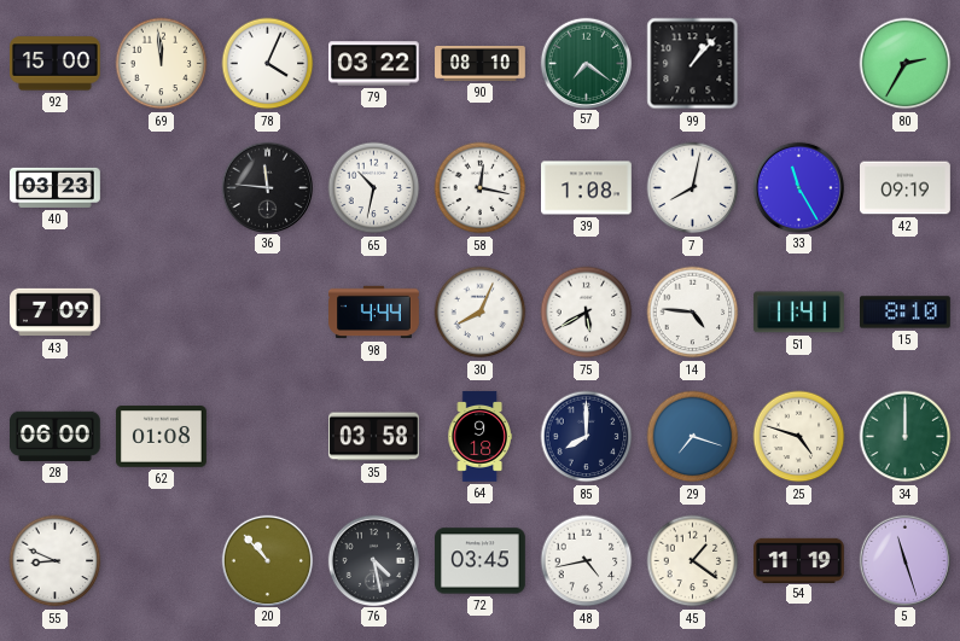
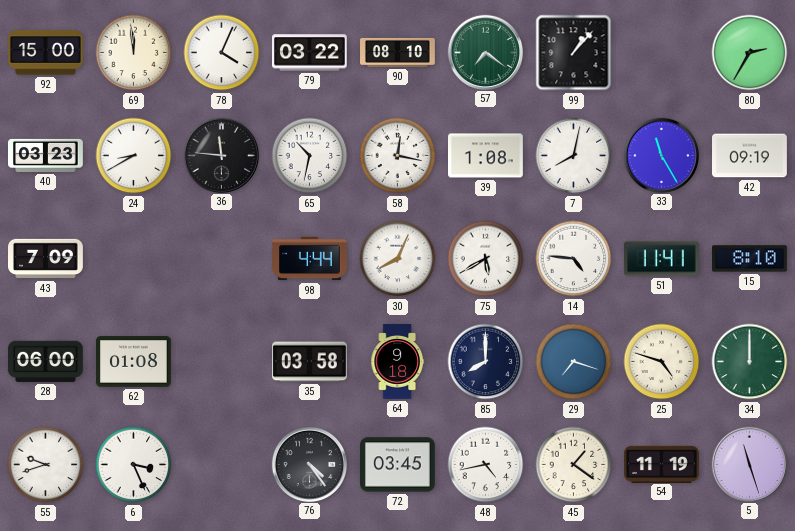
24: none -> 8:40
55: 8:49 -> 9:42
6: none -> 3:26
20: 10:53 -> none
76: 4:28 -> 4:24
